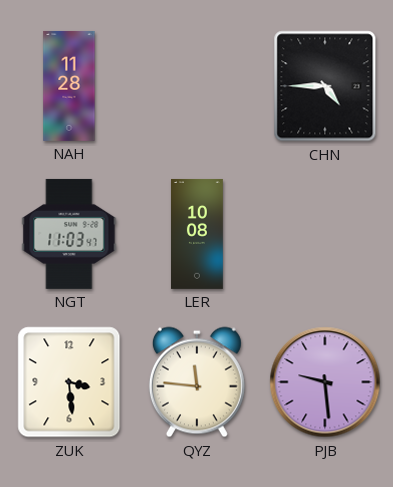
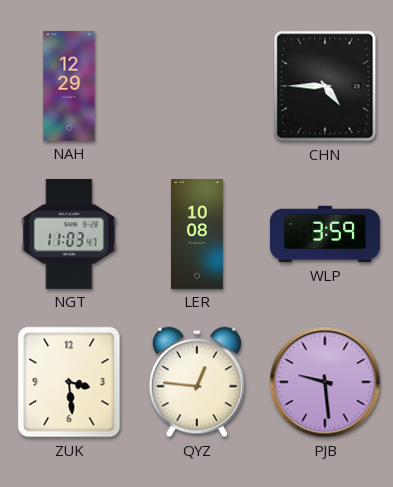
NAH: 11:28 -> 12:29
WLP: none -> 3:59
QYZ: 11:46 -> 12:46
